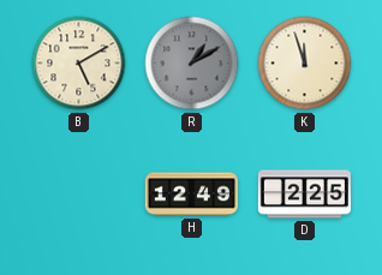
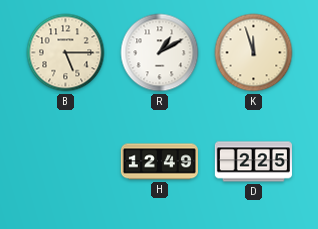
B: 5:10 -> 5:15
R dial: grey -> white
